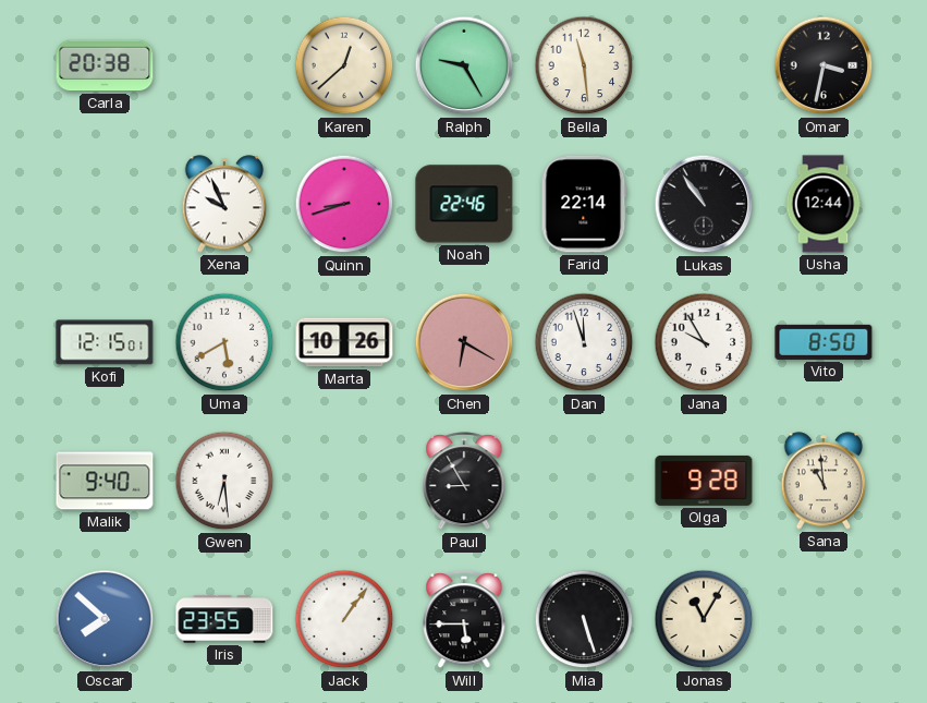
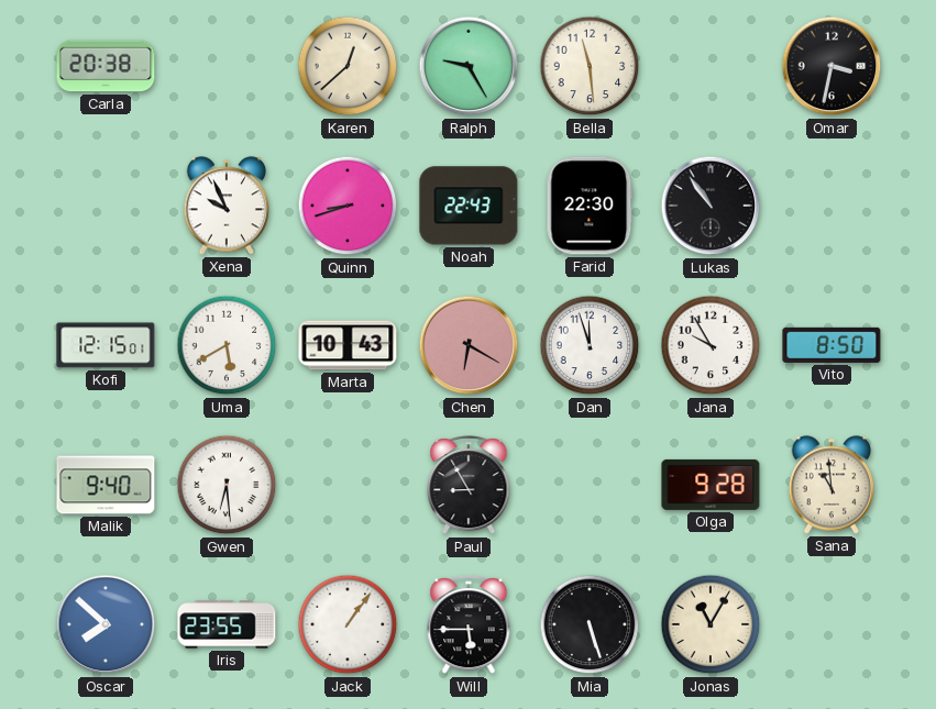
Noah: 22:46 -> 22:43
Farid: 22:14 -> 22:30
Usha: 12:44 -> none
Marta: 10:26 -> 10:43
